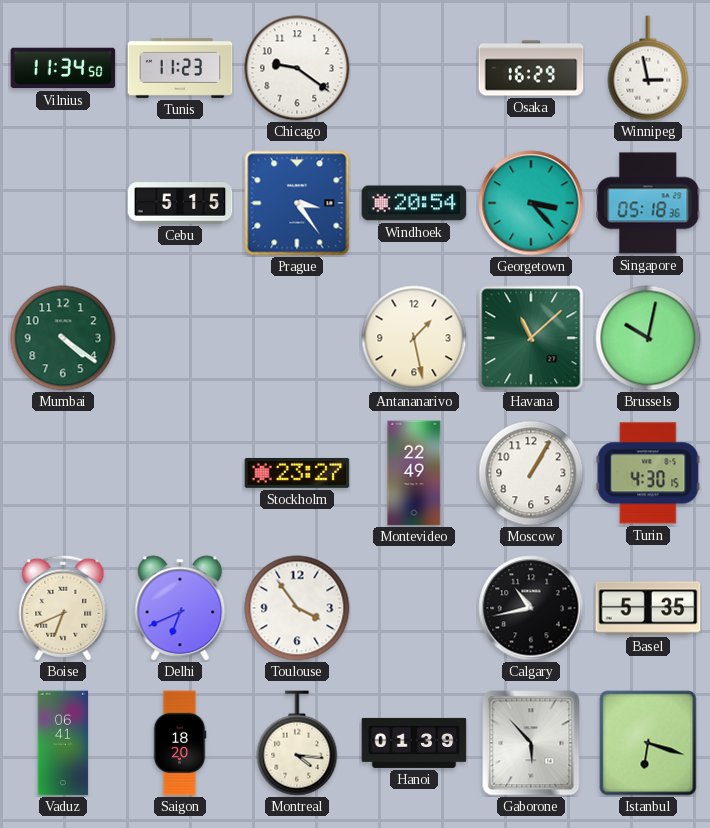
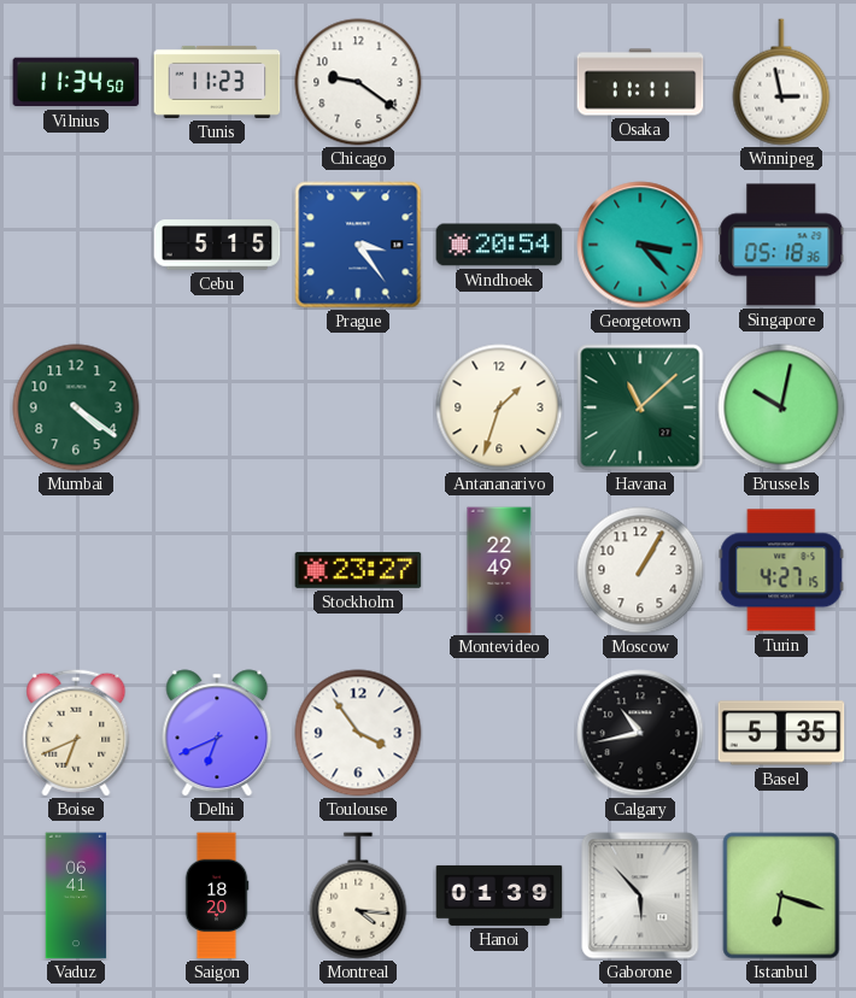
Osaka: 16:29 -> 11:11
Antananarivo: 1:28 -> 1:33
Turin: 4:30 -> 4:27
